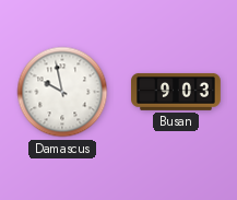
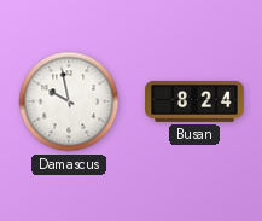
Busan: 9:03 -> 8:24
